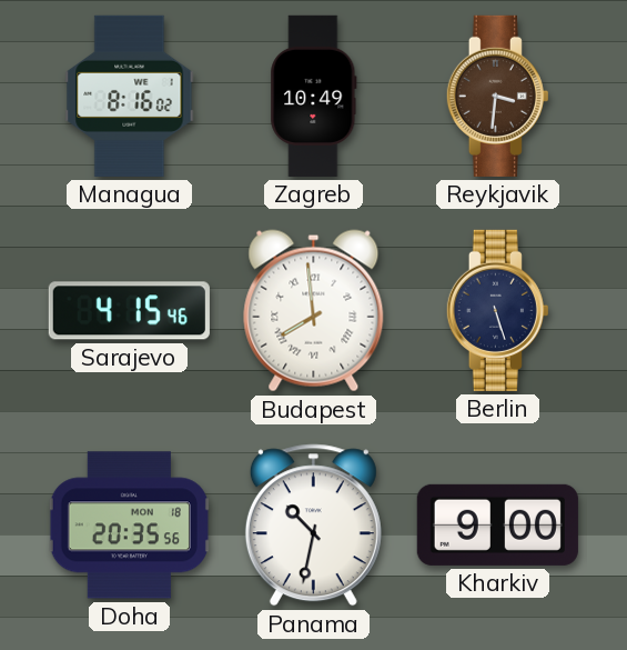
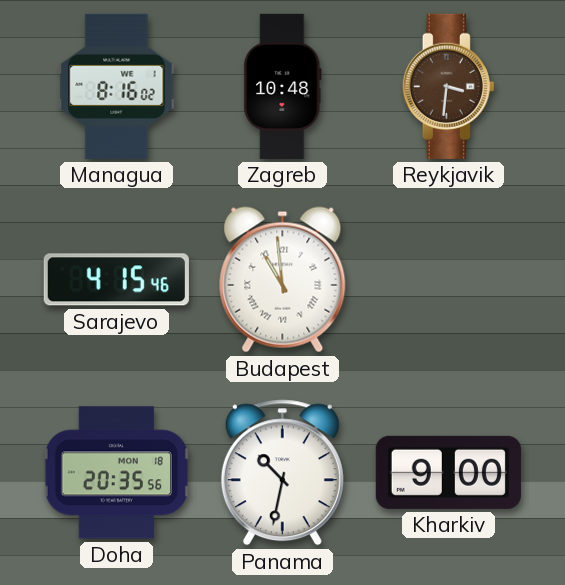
Zagreb: 10:49 -> 10:48
Budapest: 7:59 -> 10:59
Berlin: 5:27 -> none
